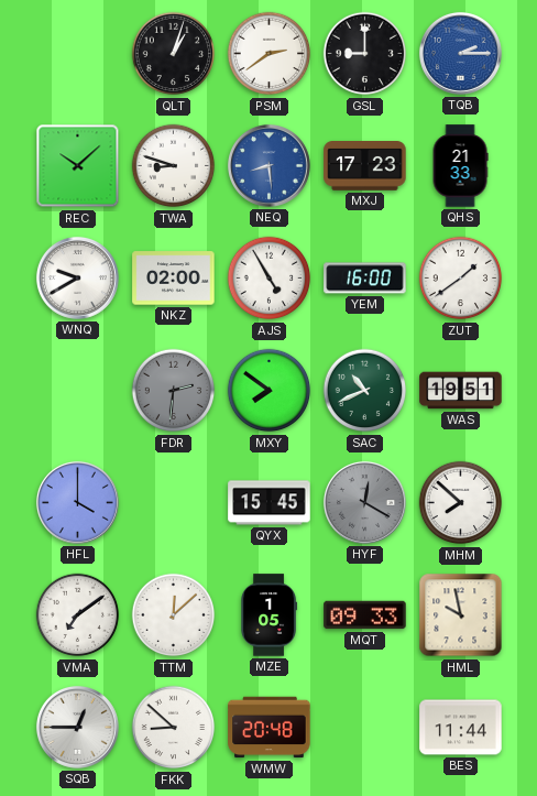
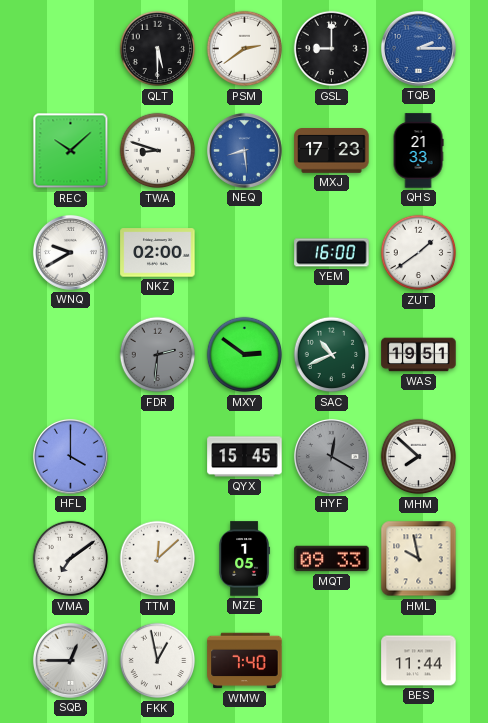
QLT: 1:03 -> 5:30
AJS: 4:55 -> none
MXY: 7:51 -> 2:51
FKK: 8:52 -> 12:58
WMW: 20:48 -> 7:40
